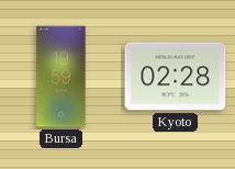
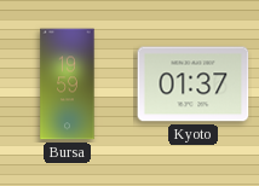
Kyoto: 02:28 -> 01:37
